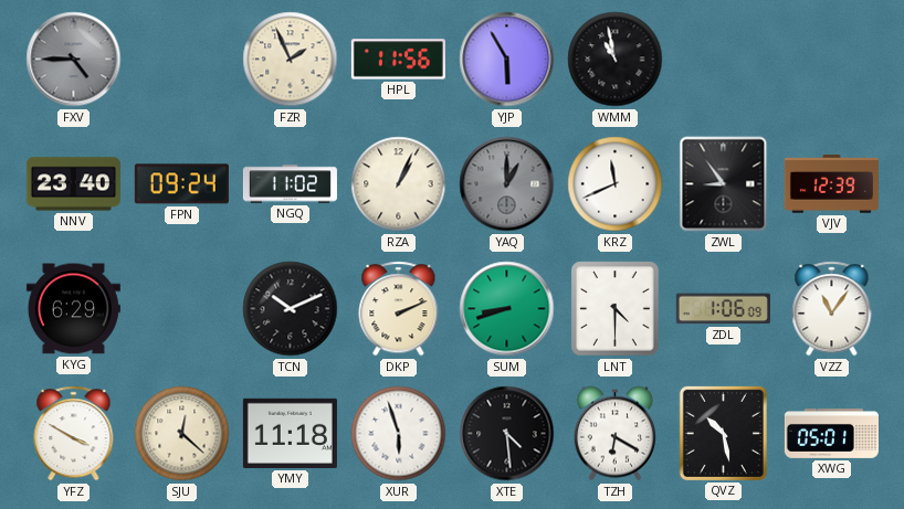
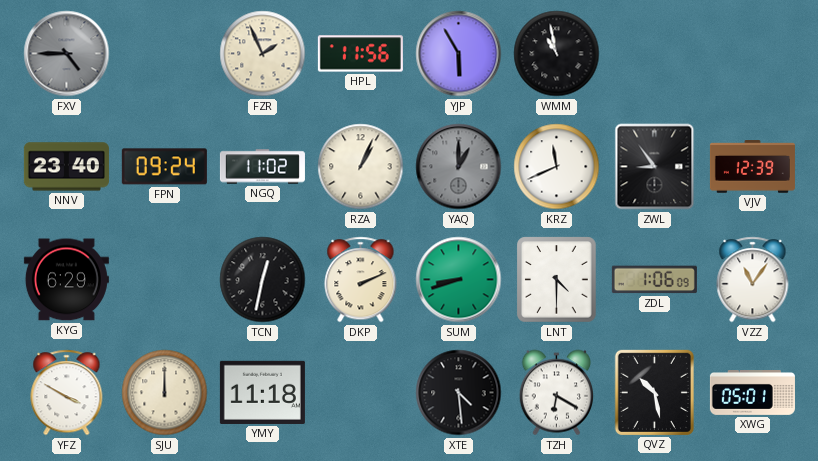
TCN: 10:11 -> 12:32
SJU: 12:22 -> 12:00
XUR: 5:57 -> none
